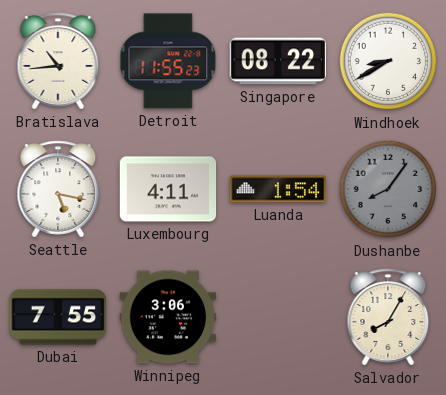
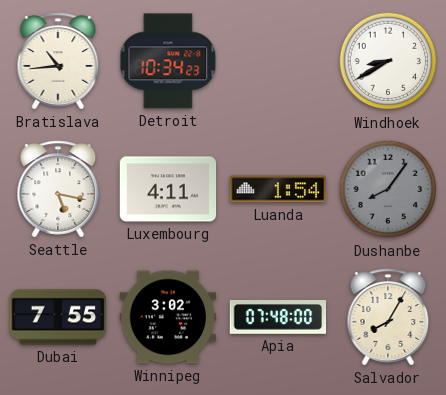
Detroit: 11:55 -> 10:34
Singapore: 08:22 -> none
Winnipeg: 3:06 -> 3:02
Apia: none -> 07:48
